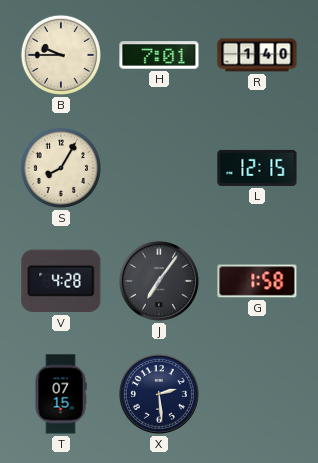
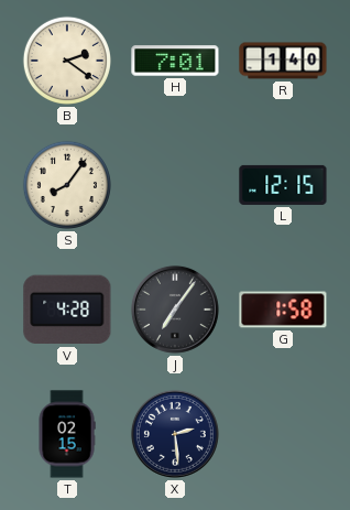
B: 9:45 -> 2:21
S: 8:05 -> 8:06
T: 07:15 -> 02:15
